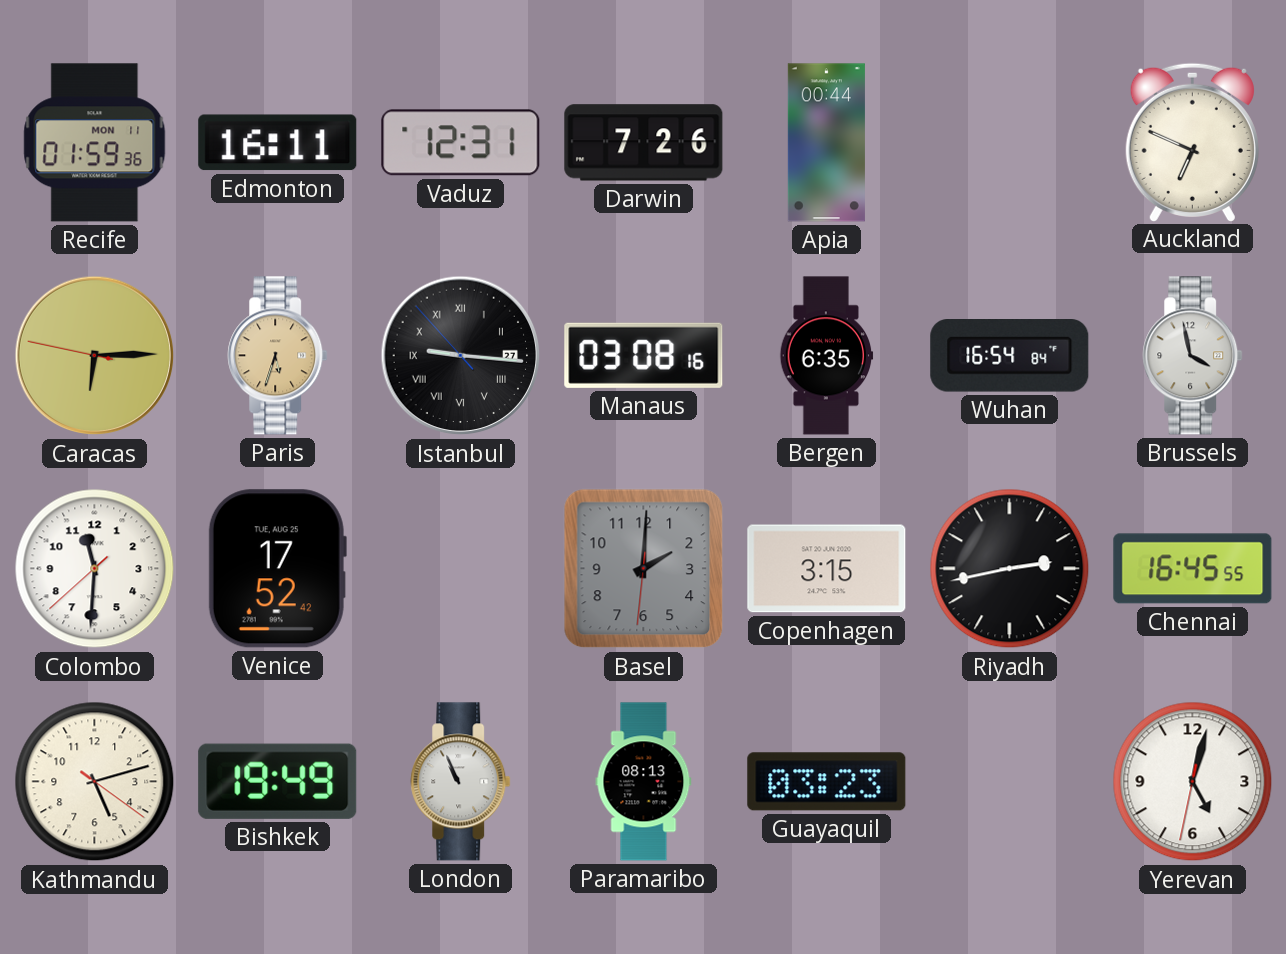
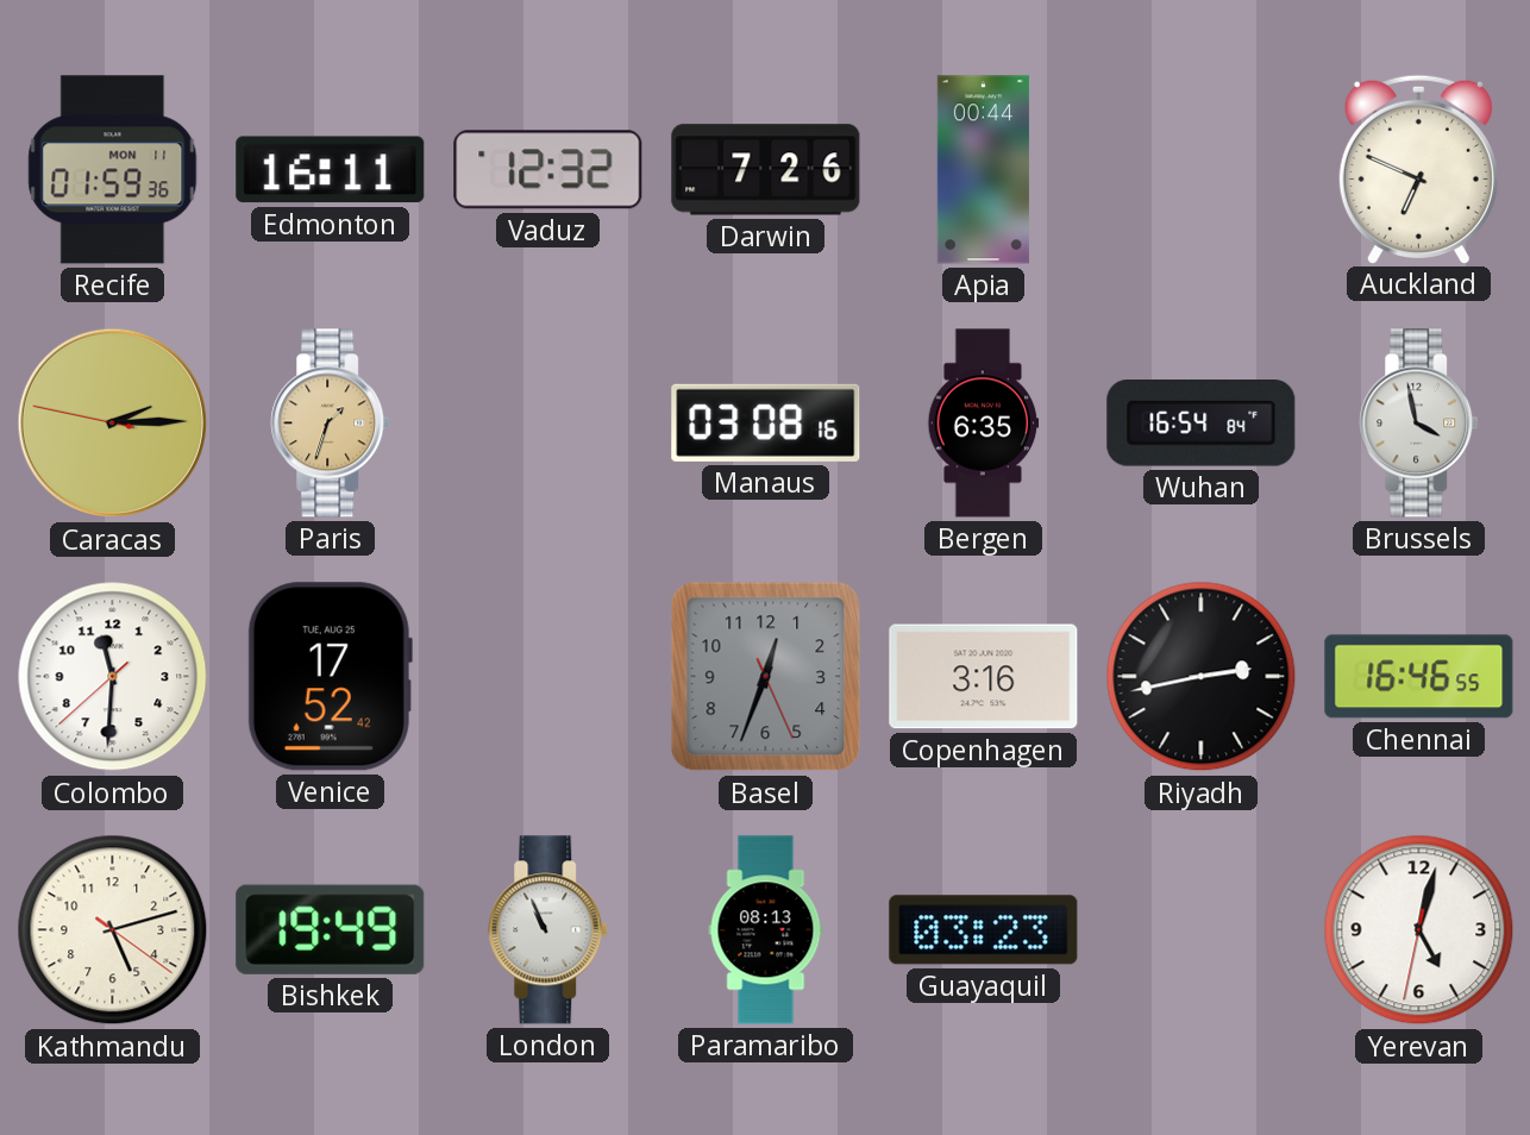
Vaduz: 12:31 -> 12:32
Caracas: 6:14 -> 2:14
Paris: 5:33 -> 1:33
Istanbul: 9:15 -> none
Basel: 2:00 -> 12:33
Copenhagen: 3:15 -> 3:16
Chennai: 16:45 -> 16:46
